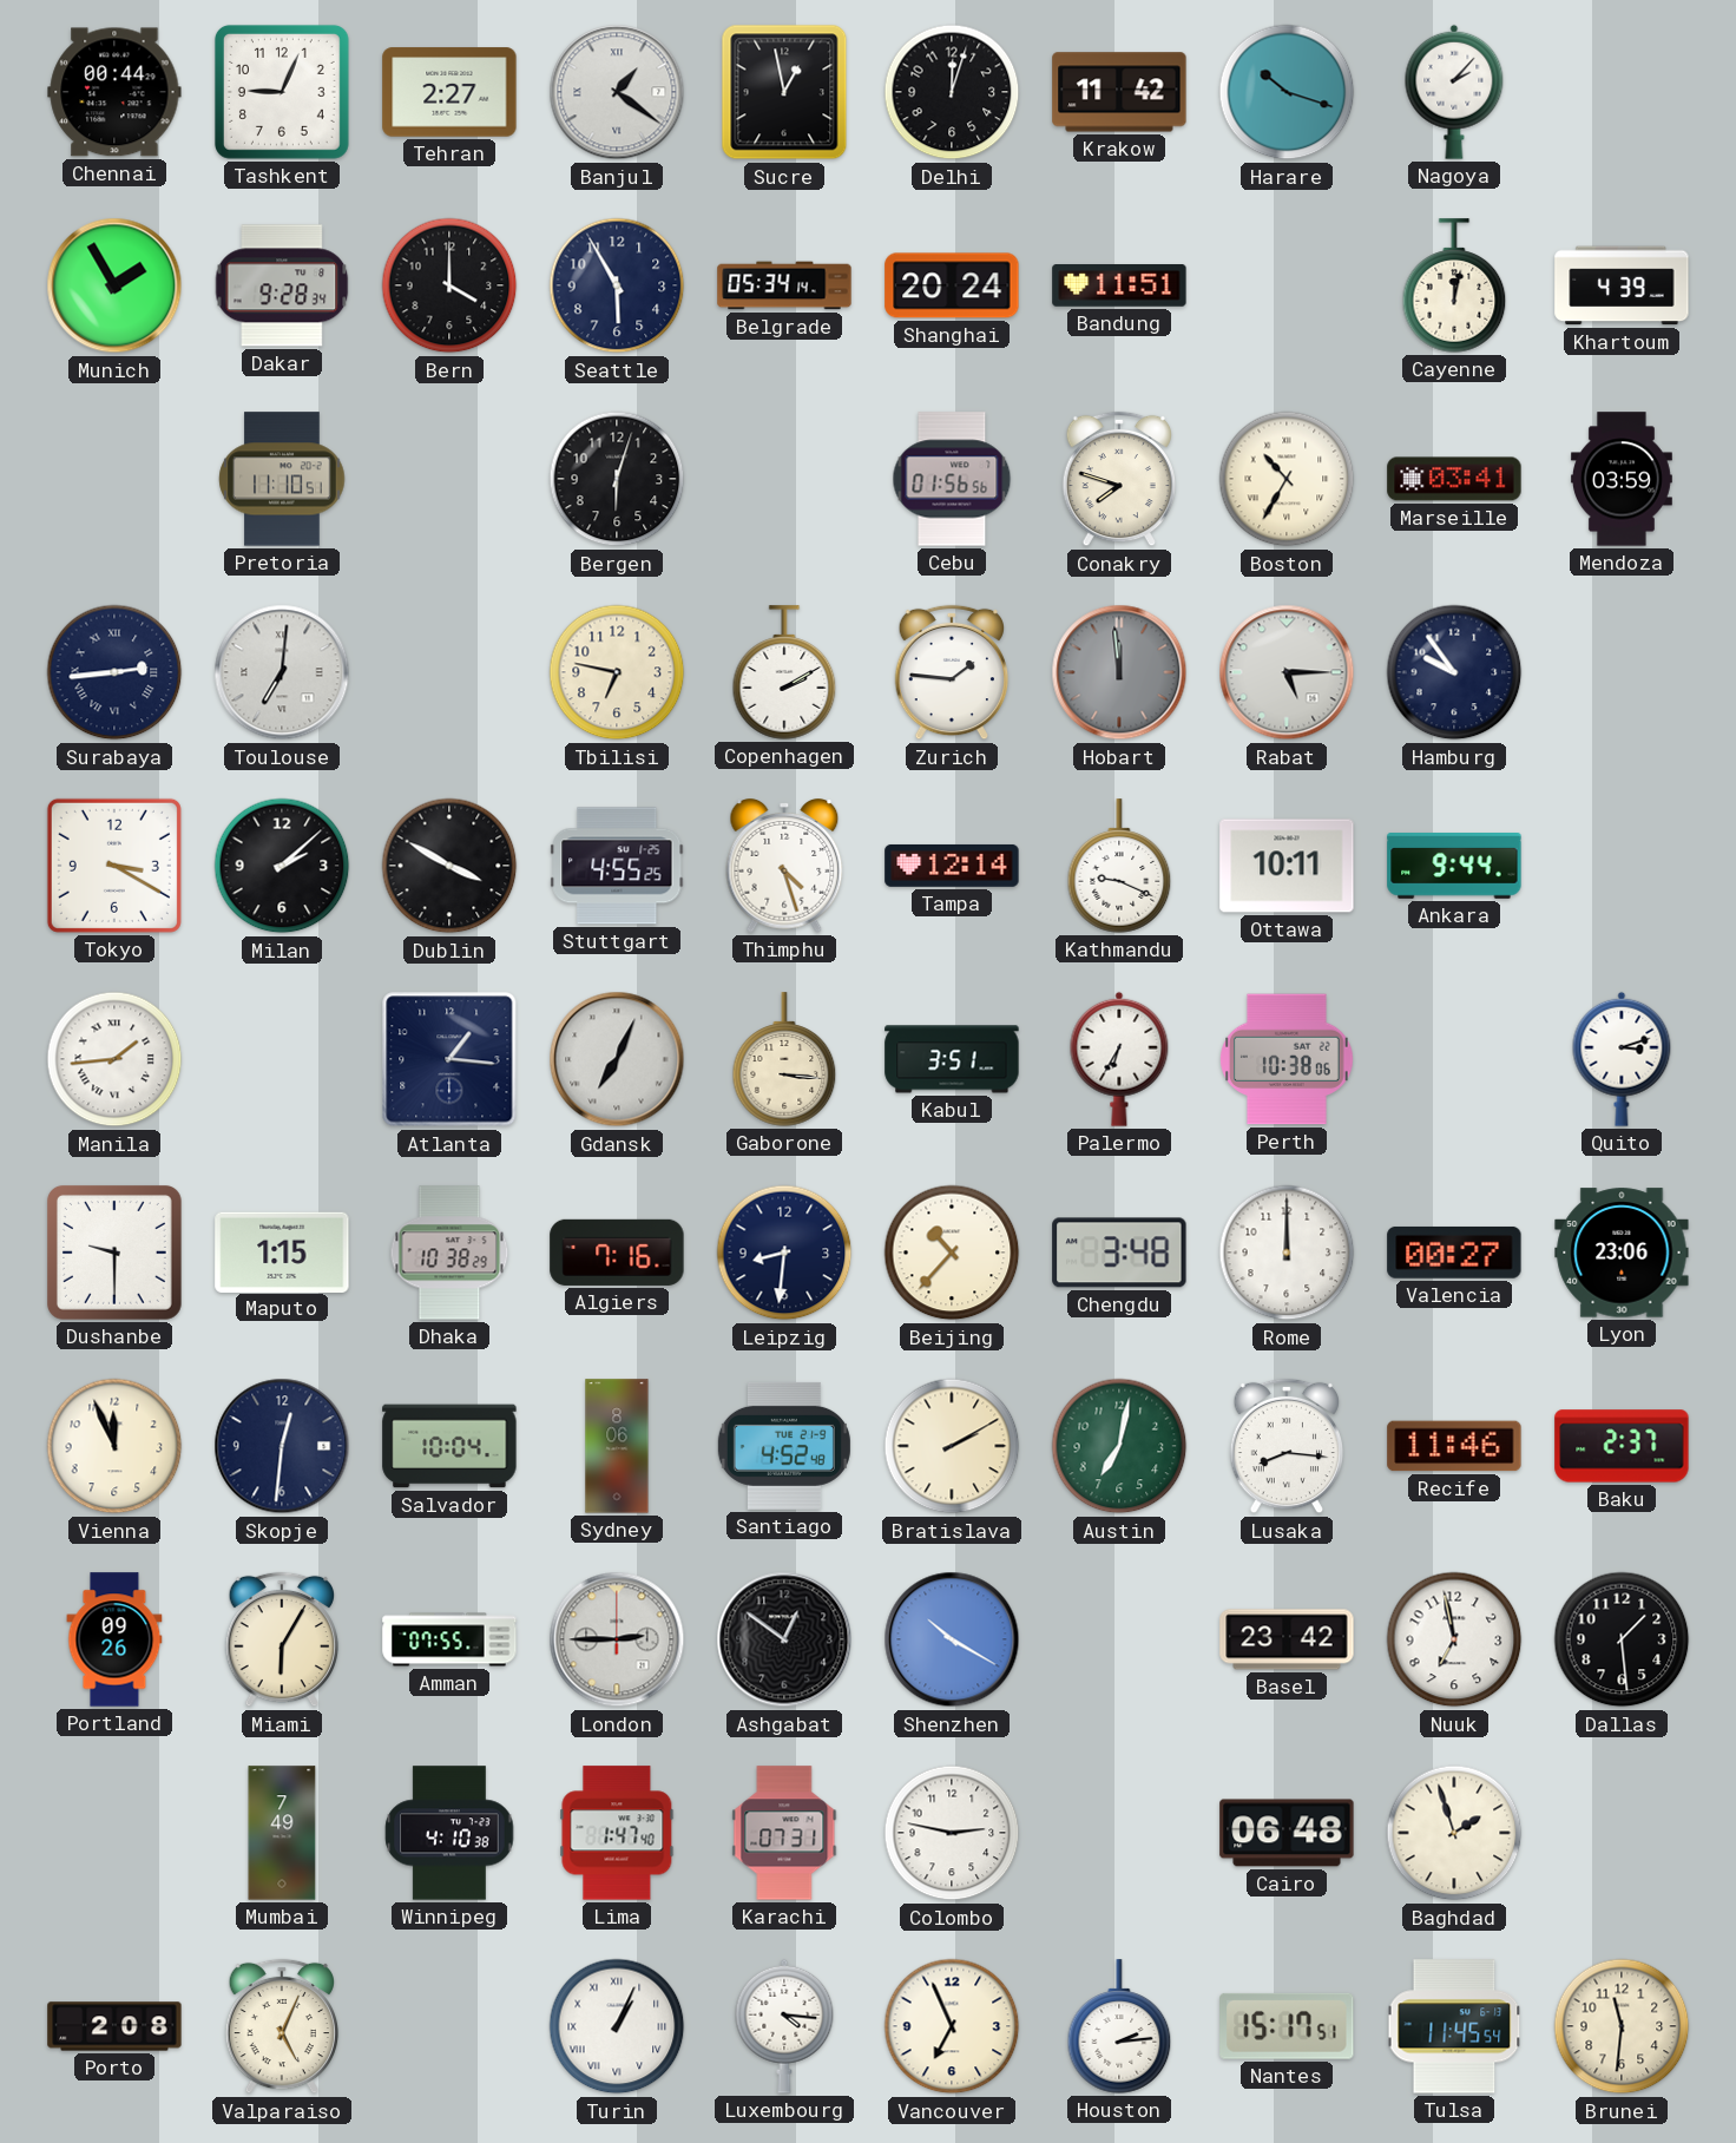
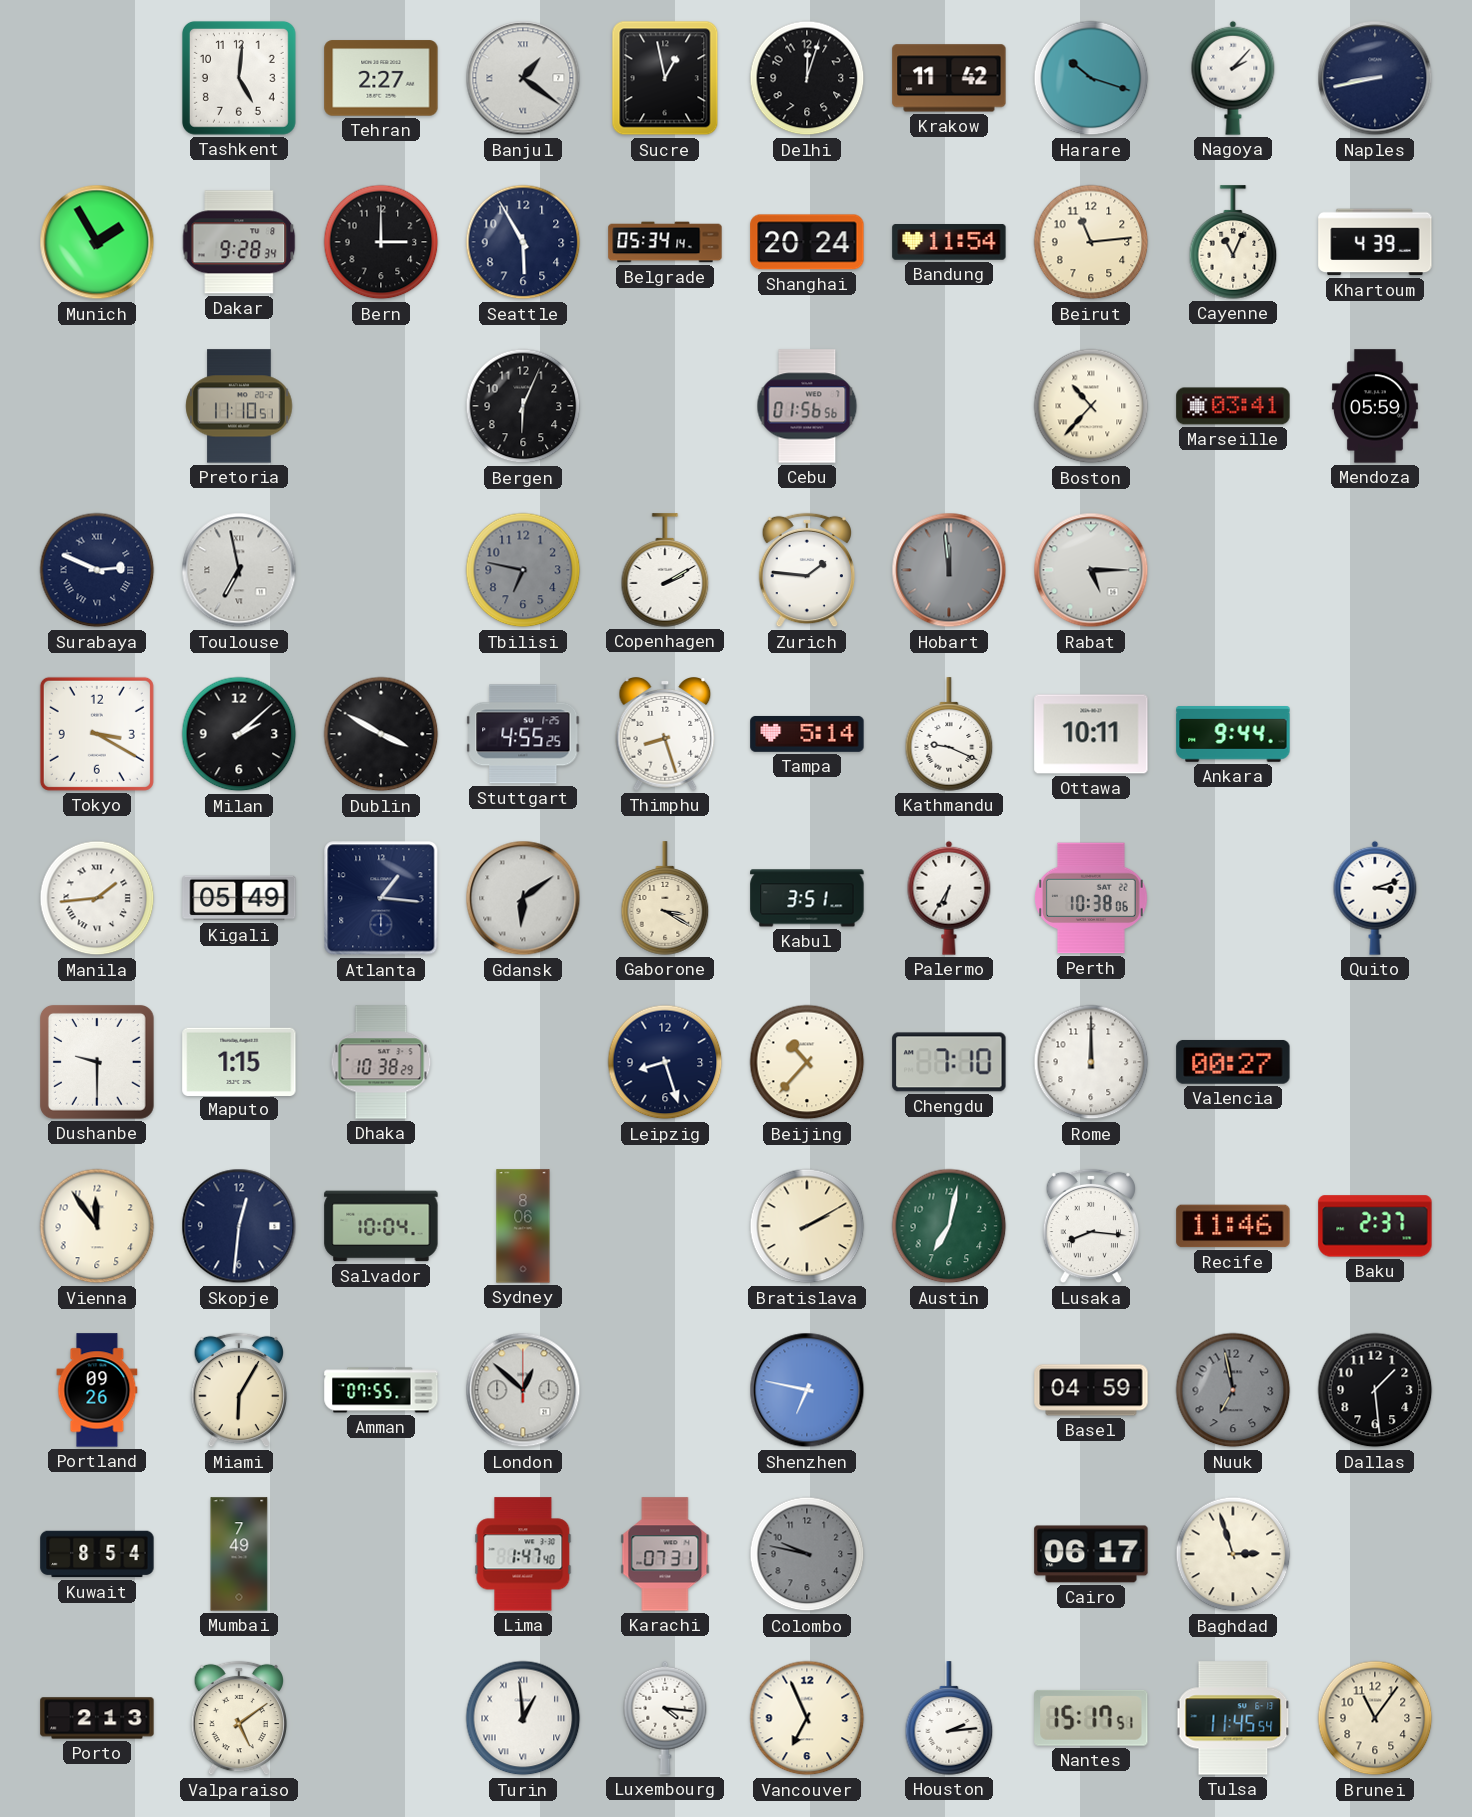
Chennai: 00:44 -> none
Tashkent: 9:04 -> 5:01
Naples: none -> 8:43
Bern: 4:00 -> 3:00
Bandung: 11:51 -> 11:54
Beirut: none -> 11:14
Cayenne: 12:02 -> 11:04
Bergen: 6:03 -> 6:04
Conakry: 7:48 -> none
Boston: 10:35 -> 10:37
Mendoza: 03:59 -> 05:59
Surabaya: 2:44 -> 2:49
Toulouse: 7:01 -> 6:58
Tbilisi dial: cream -> grey
Hamburg: 9:54 -> none
Thimphu: 4:27 -> 8:27
Tampa: 12:14 -> 5:14
Kigali: none -> 05:49
Gdansk: 7:04 -> 6:09
Gaborone: 3:16 -> 3:20
Algiers: 7:16 -> none
Leipzig: 8:31 -> 8:27
Chengdu: 3:48 -> 7:10
Lyon: 23:06 -> none
Vienna: 11:56 -> 11:54
Santiago: 4:52 -> none
London: 2:45 -> 12:52
Ashgabat: 12:51 -> none
Shenzhen: 10:20 -> 6:47
Basel: 23:42 -> 04:59
Nuuk dial: white -> grey
Kuwait: none -> 8:54
Winnipeg: 4:10 -> none
Colombo: 2:47 -> 9:47
Colombo dial: white -> grey
Cairo: 06:48 -> 06:17
Baghdad: 1:57 -> 2:57
Porto: 2:08 -> 2:13
Valparaiso: 5:04 -> 5:09
Turin: 1:04 -> 12:59
Brunei: 11:31 -> 11:06
